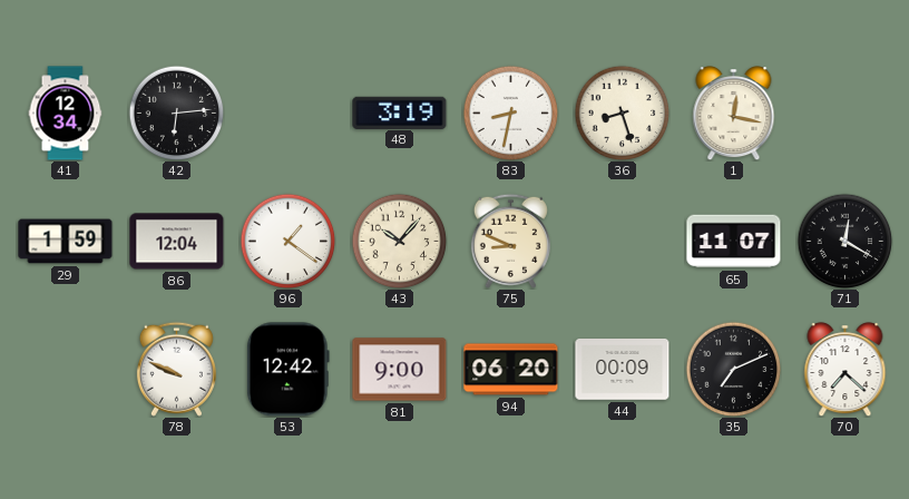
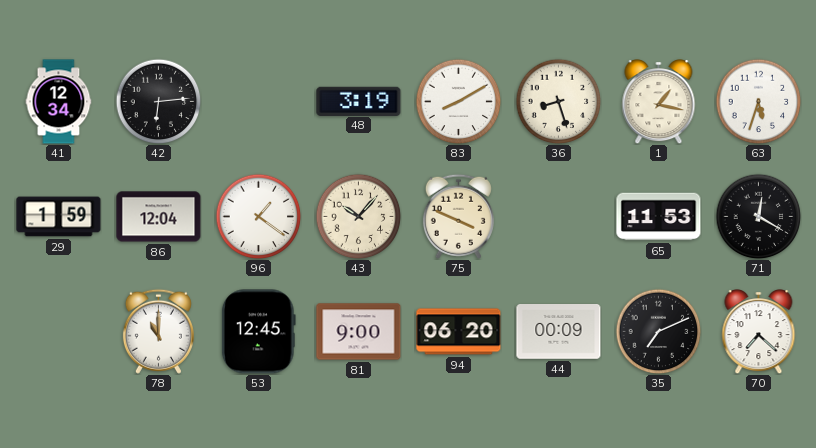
83: 8:32 -> 8:10
1: 12:17 -> 1:17
63: none -> 5:33
75: 8:49 -> 3:49
65: 11:07 -> 11:53
78: 9:49 -> 11:00
53: 12:42 -> 12:45
